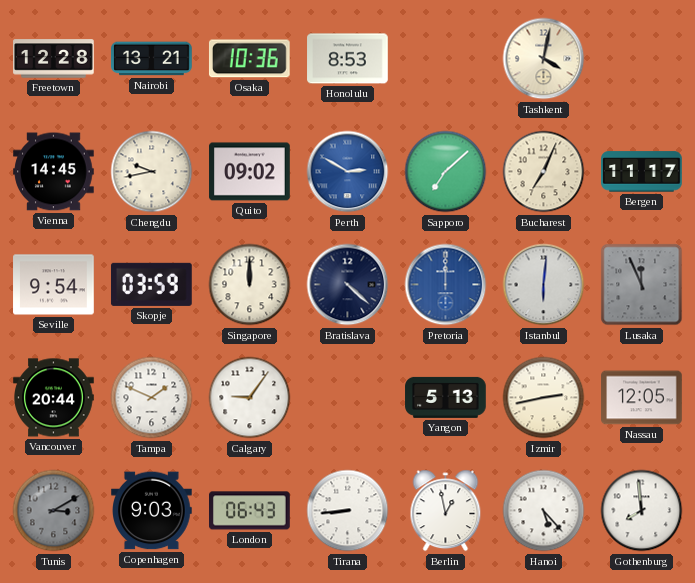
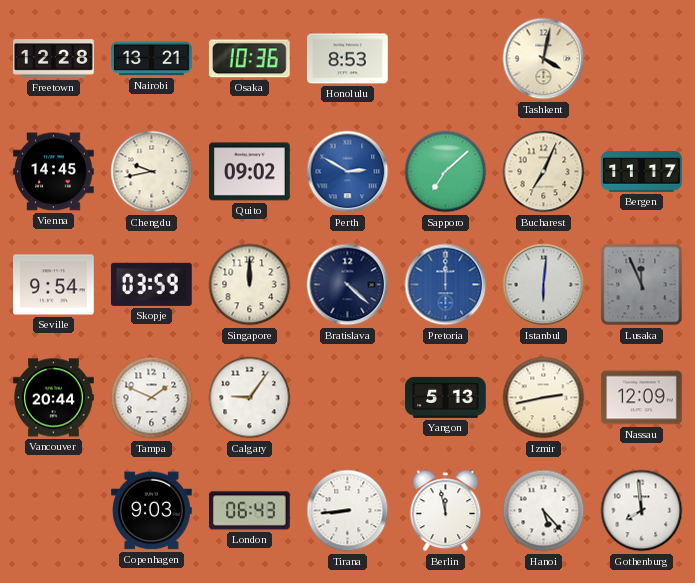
Nassau: 12:05 -> 12:09
Tunis: 3:10 -> none
Berlin: 12:58 -> 11:58
